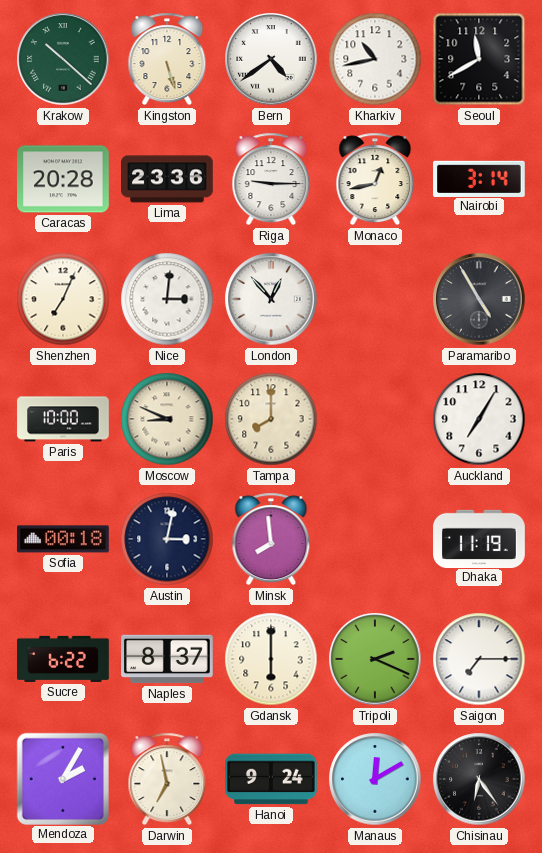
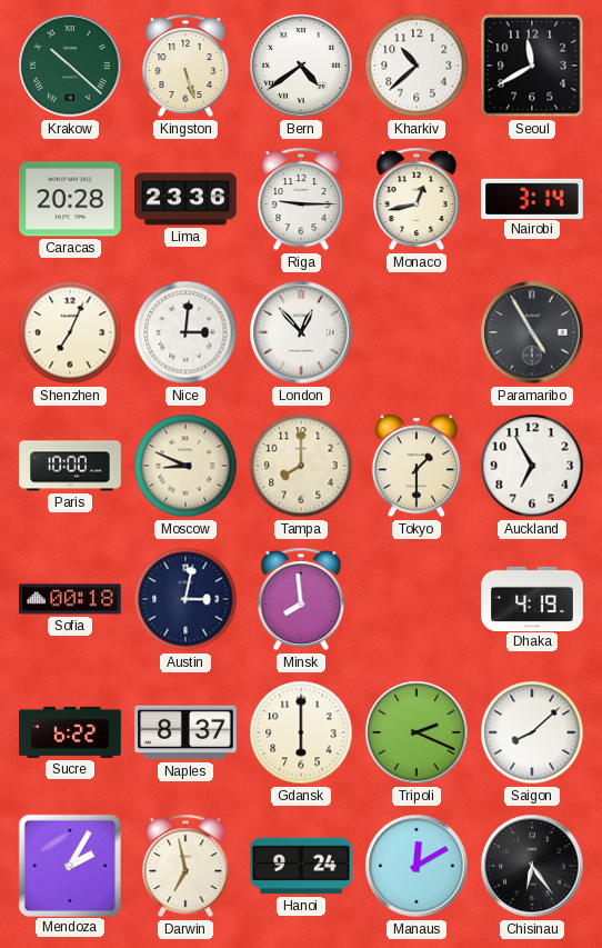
Kharkiv: 10:43 -> 10:38
Tokyo: none -> 1:30
Auckland: 7:05 -> 6:55
Dhaka: 11:19 -> 4:19
Saigon: 7:15 -> 8:08
